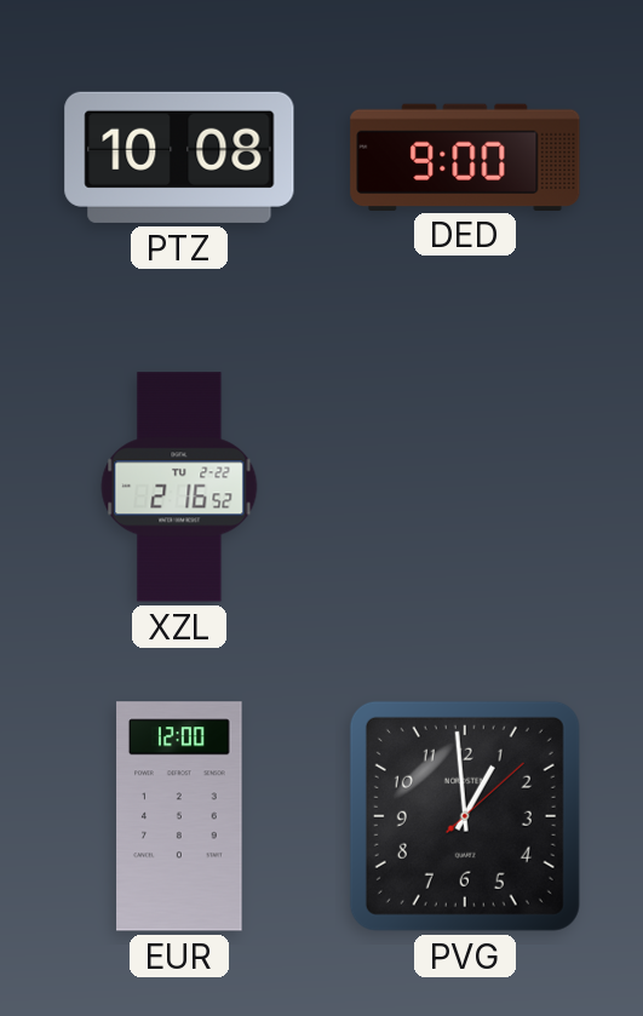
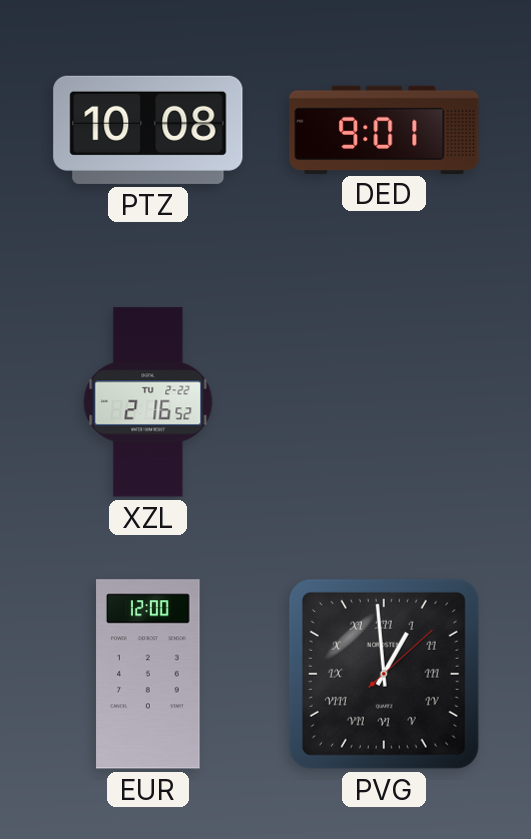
DED: 9:00 -> 9:01
PVG numerals: Arabic -> Roman
